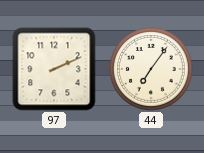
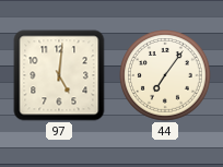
97: 2:11 -> 5:01
